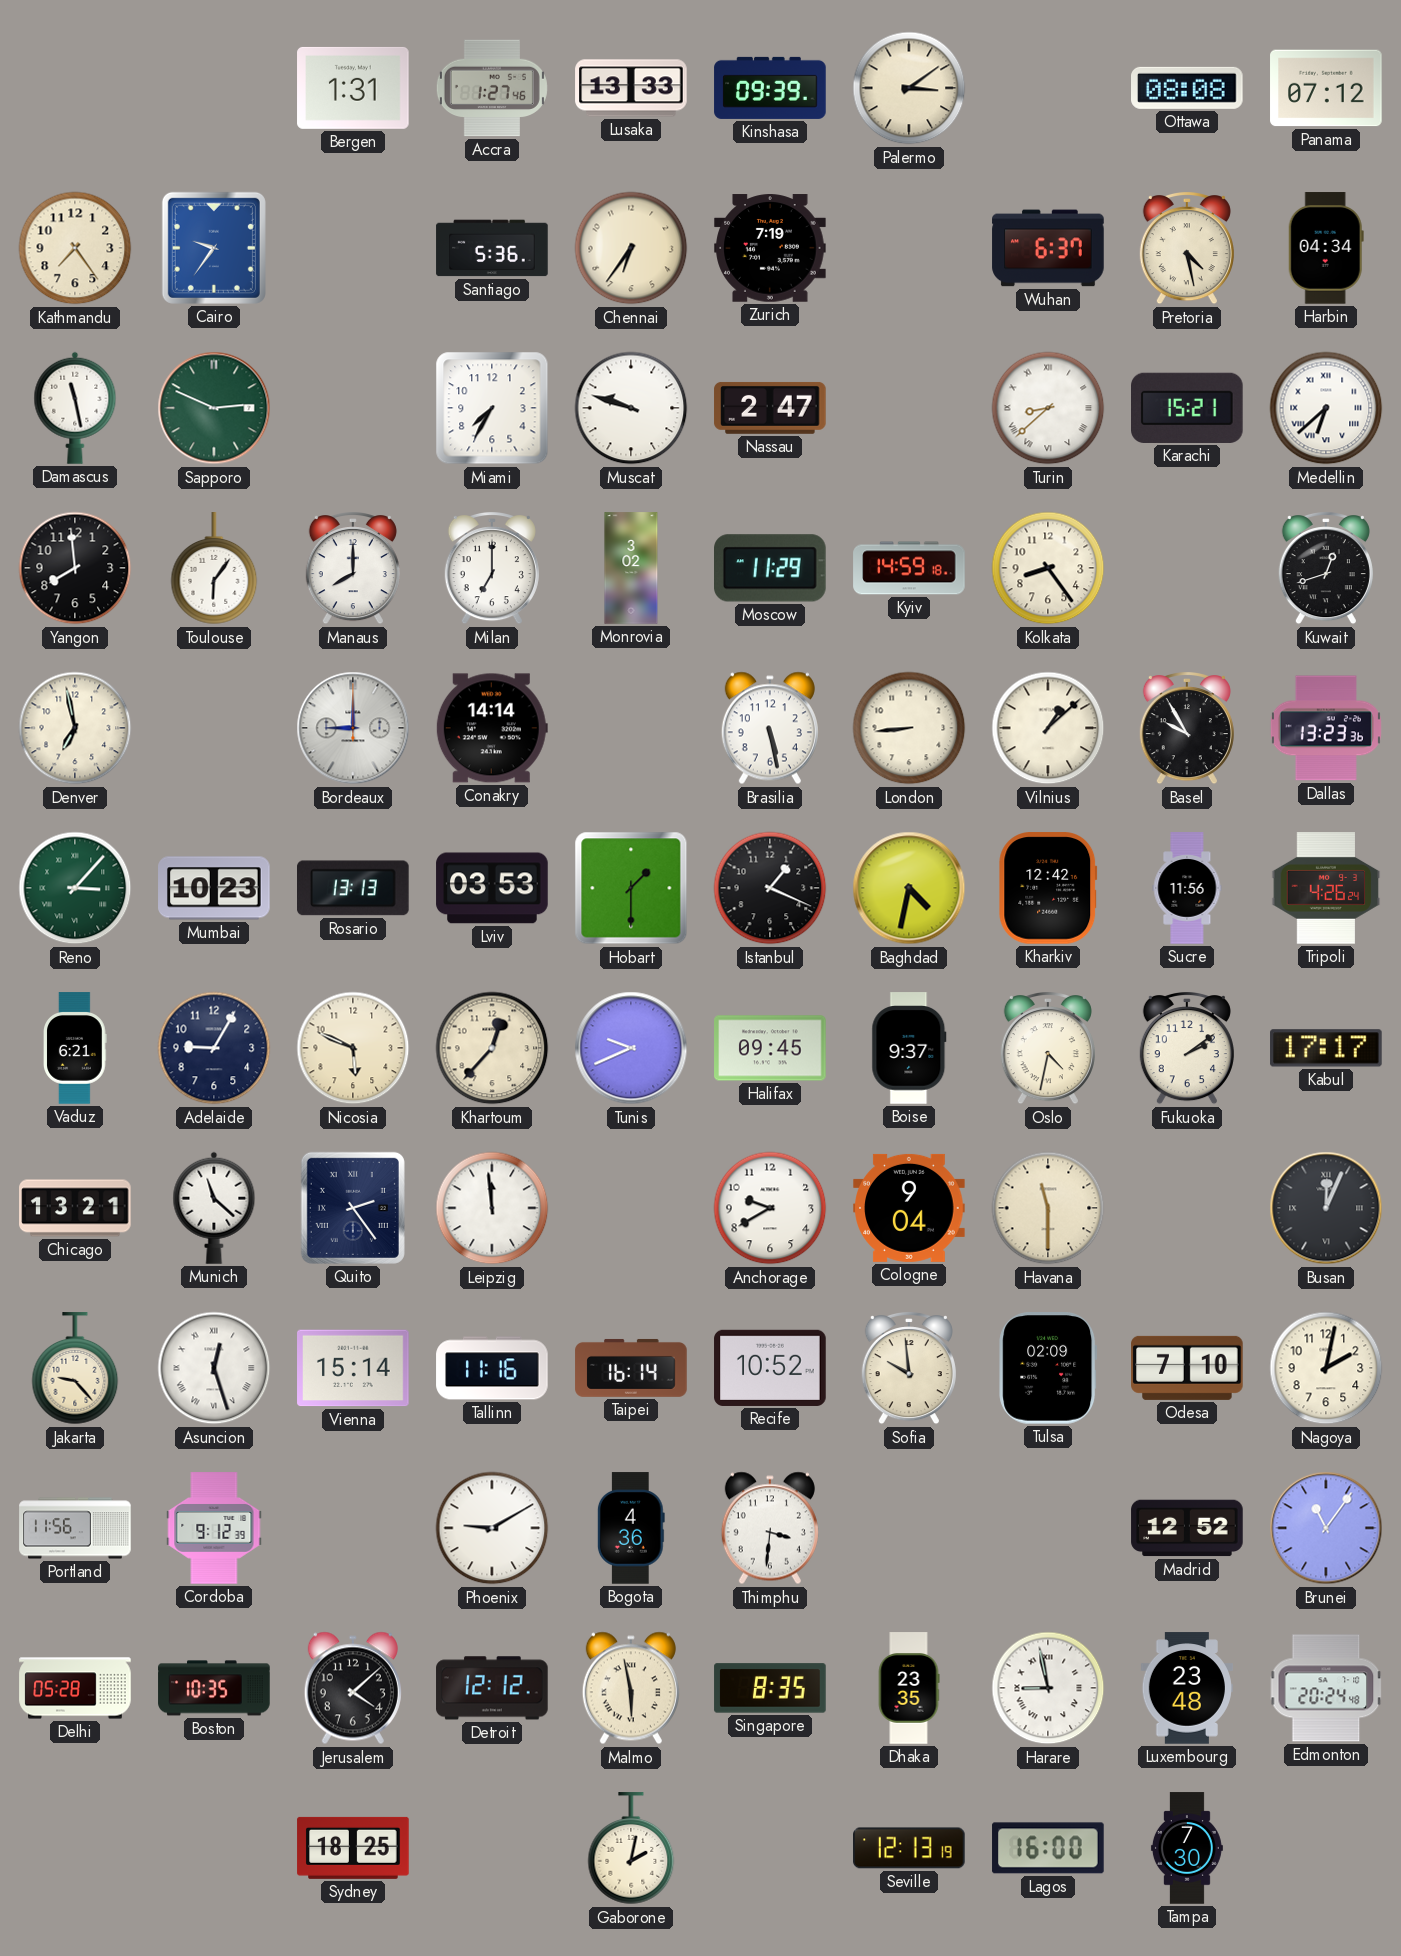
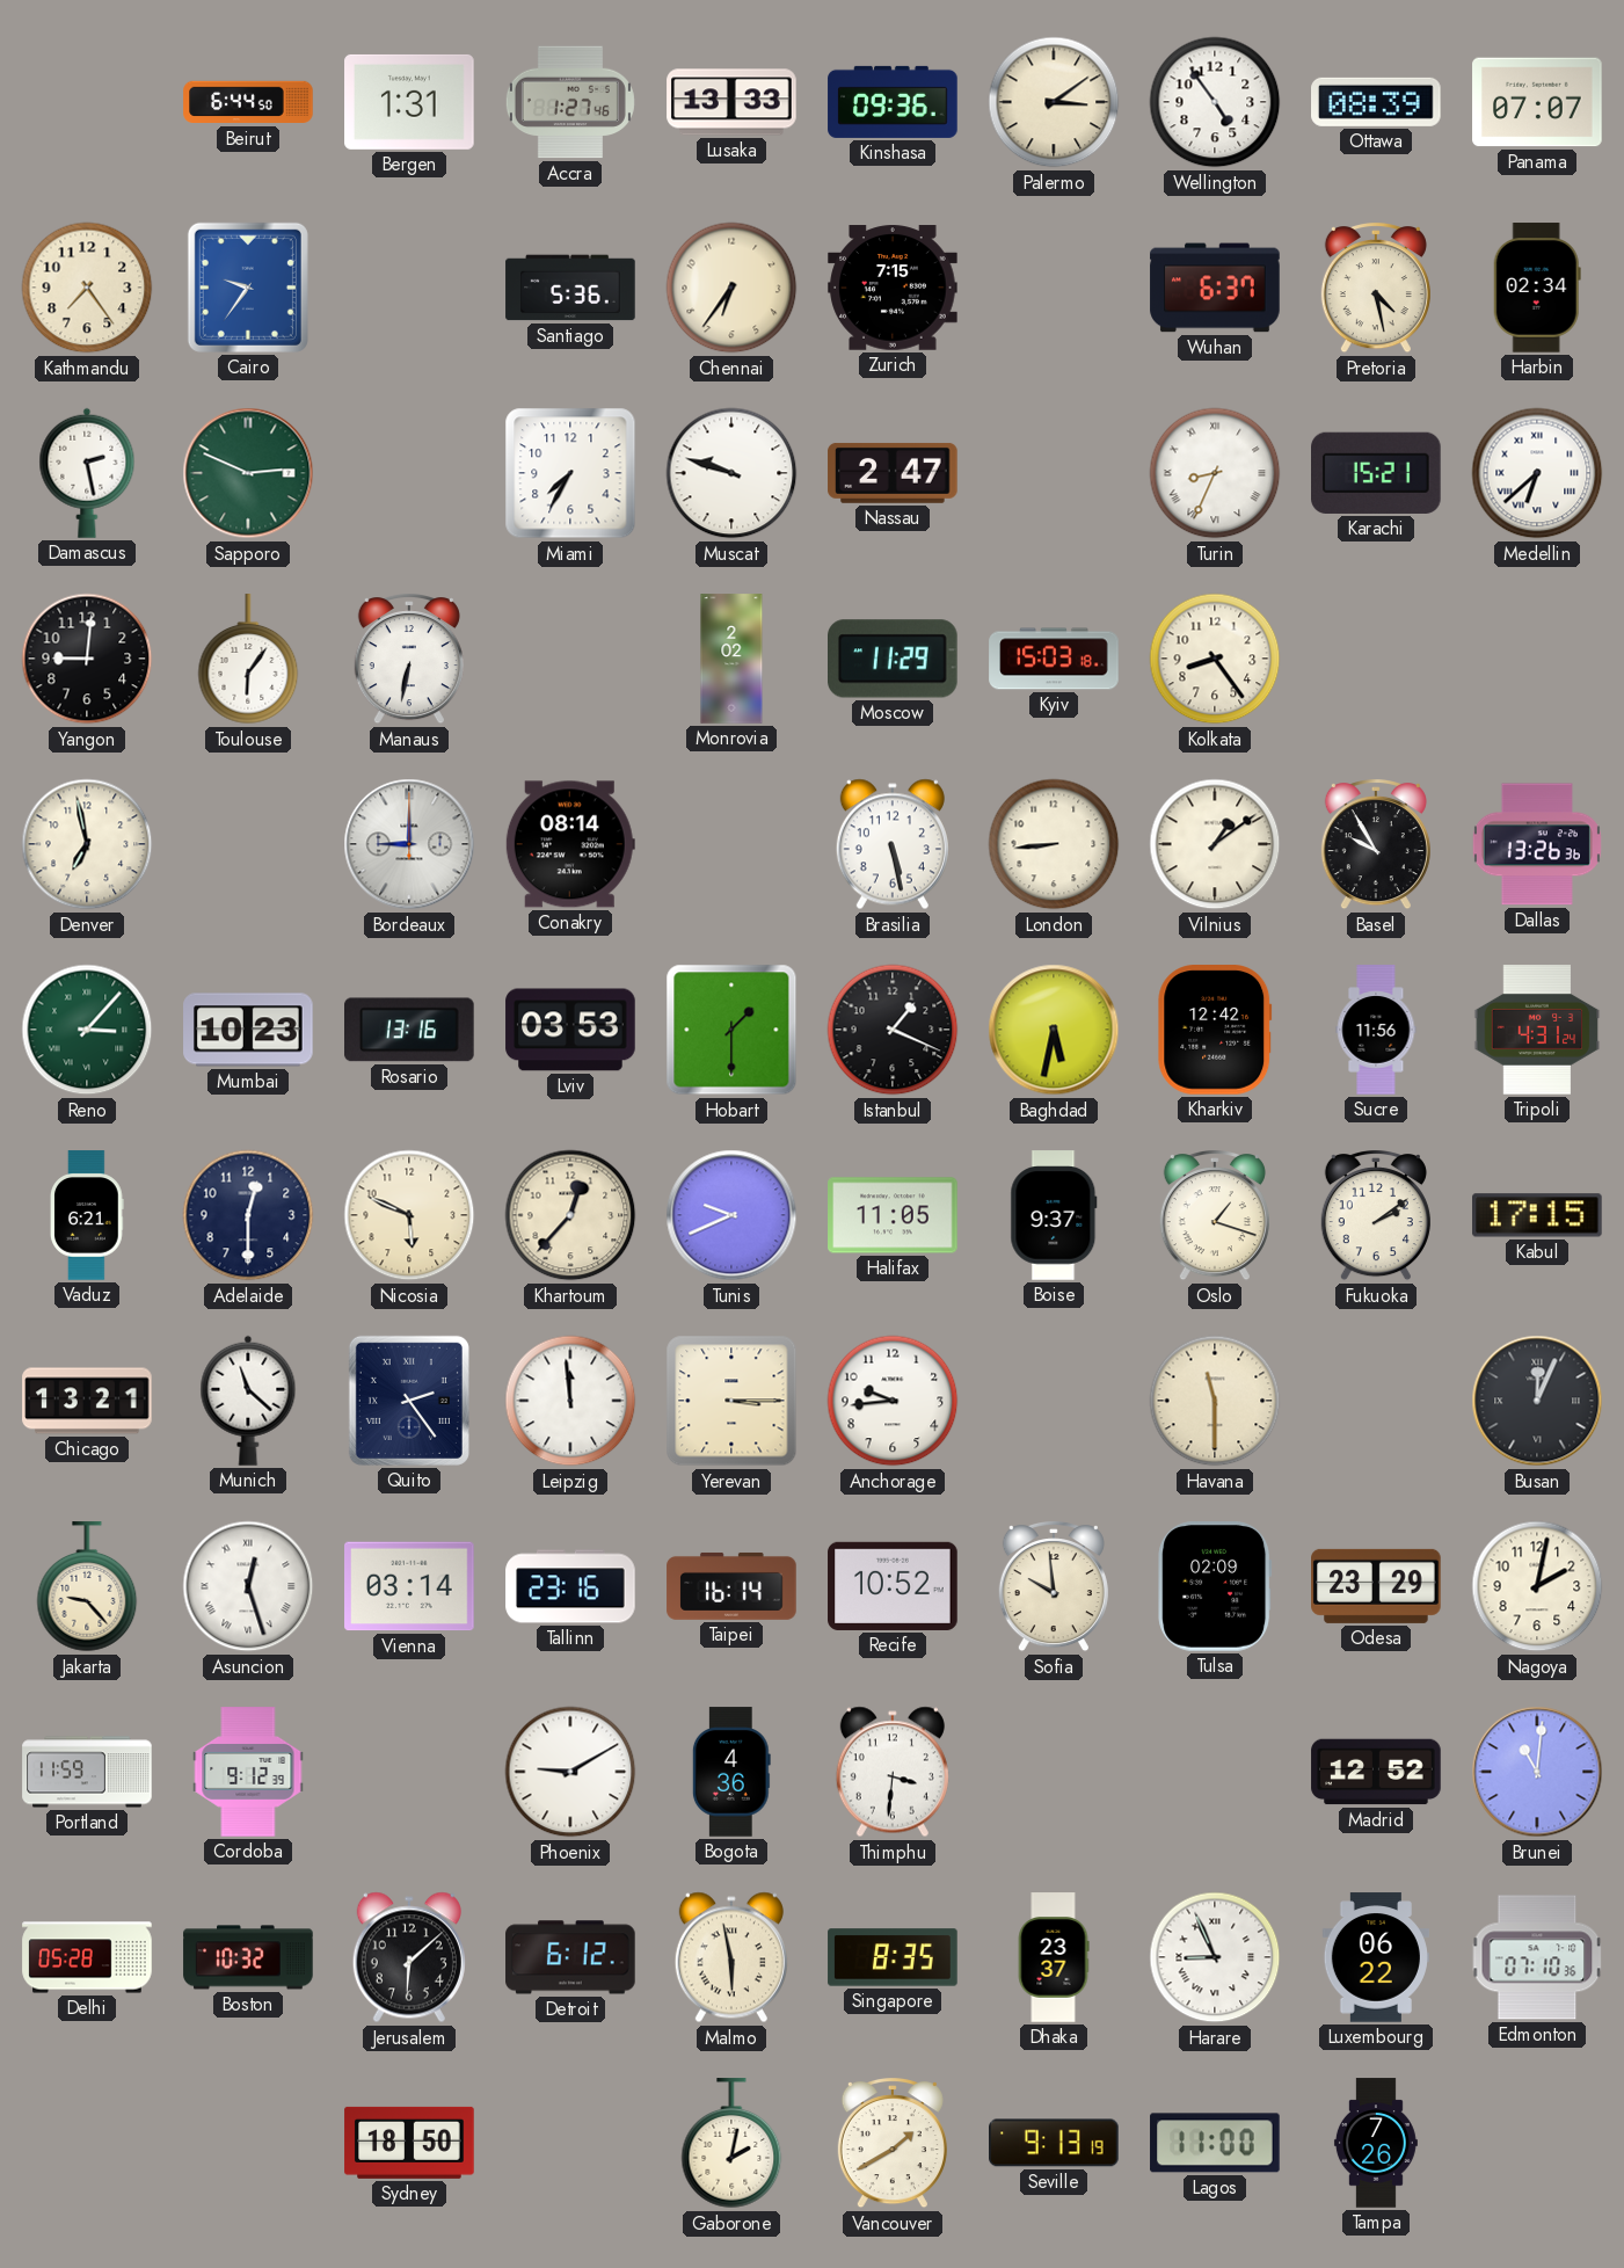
Beirut: none -> 6:44
Kinshasa: 09:39 -> 09:36
Wellington: none -> 4:54
Ottawa: 08:08 -> 08:39
Panama: 07:12 -> 07:07
Zurich: 7:19 -> 7:15
Harbin: 04:34 -> 02:34
Damascus: 11:28 -> 2:28
Turin: 8:38 -> 8:34
Yangon: 7:59 -> 9:01
Manaus: 8:00 -> 6:32
Milan: 7:00 -> none
Monrovia: 3:02 -> 2:02
Kyiv: 14:59 -> 15:03
Kuwait: 12:42 -> none
Conakry: 14:14 -> 08:14
Vilnius: 1:08 -> 1:09
Dallas: 13:23 -> 13:26
Rosario: 13:13 -> 13:16
Baghdad: 4:32 -> 5:32
Tripoli: 4:26 -> 4:31
Adelaide: 9:05 -> 12:30
Halifax: 09:45 -> 11:05
Oslo: 4:32 -> 1:18
Kabul: 17:17 -> 17:15
Yerevan: none -> 3:15
Anchorage: 9:40 -> 9:44
Cologne: 9:04 -> none
Vienna: 15:14 -> 03:14
Tallinn: 11:16 -> 23:16
Odesa: 7:10 -> 23:29
Portland: 11:56 -> 11:59
Brunei: 11:06 -> 11:01
Boston: 10:35 -> 10:32
Jerusalem: 4:08 -> 6:08
Detroit: 12:12 -> 6:12
Dhaka: 23:35 -> 23:37
Harare: 8:58 -> 8:56
Luxembourg: 23:48 -> 06:22
Edmonton: 20:24 -> 07:10
Sydney: 18:25 -> 18:50
Vancouver: none -> 1:40
Seville: 12:13 -> 9:13
Lagos: 16:00 -> 11:00
Tampa: 7:30 -> 7:26
